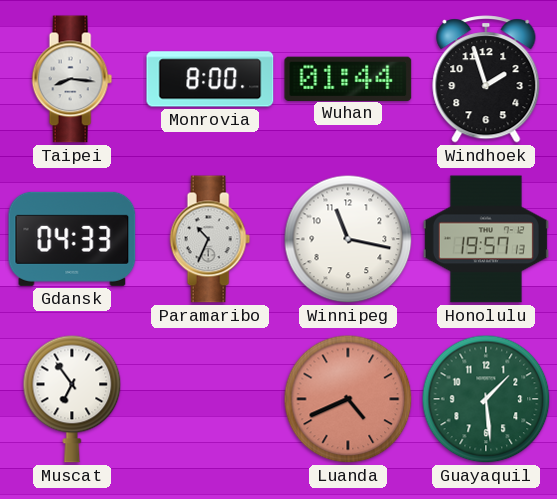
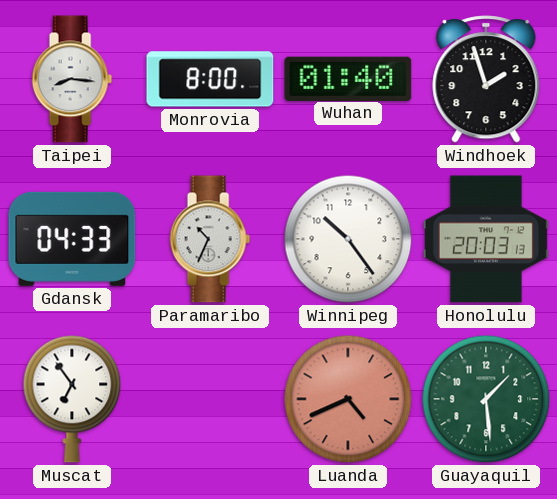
Wuhan: 01:44 -> 01:40
Winnipeg: 11:17 -> 10:24
Honolulu: 19:57 -> 20:03
